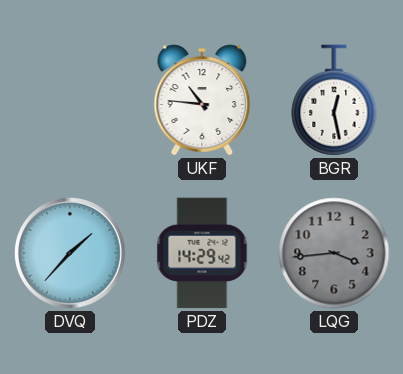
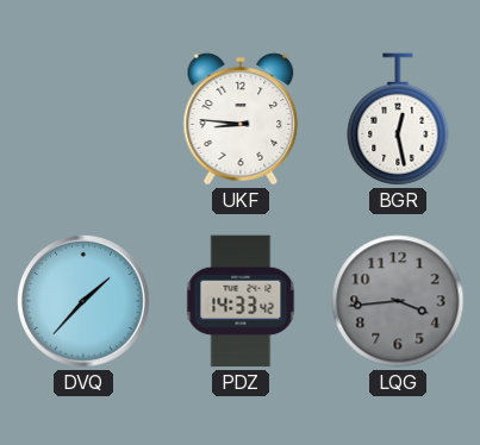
UKF: 10:46 -> 8:46
PDZ: 14:29 -> 14:33
